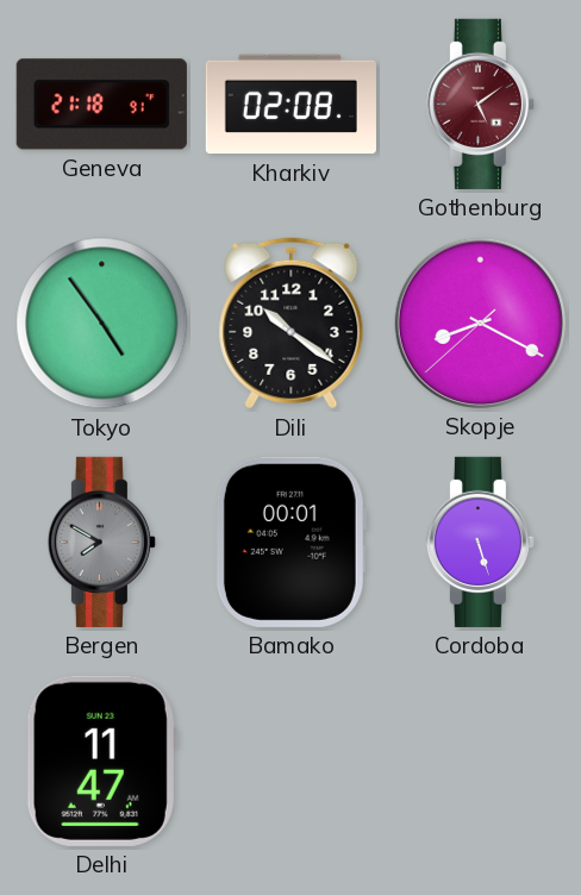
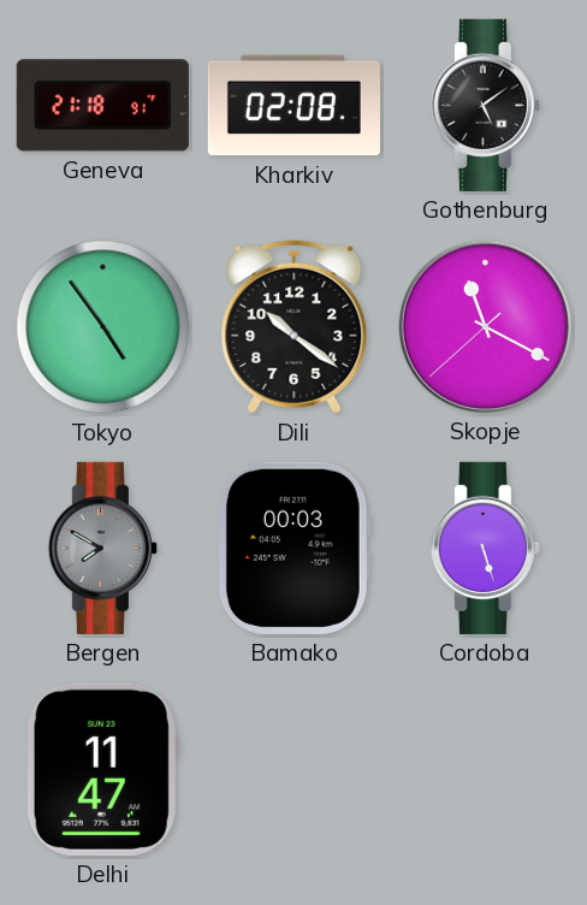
Gothenburg dial: burgundy -> black
Skopje: 8:19 -> 11:19
Bamako: 00:01 -> 00:03
